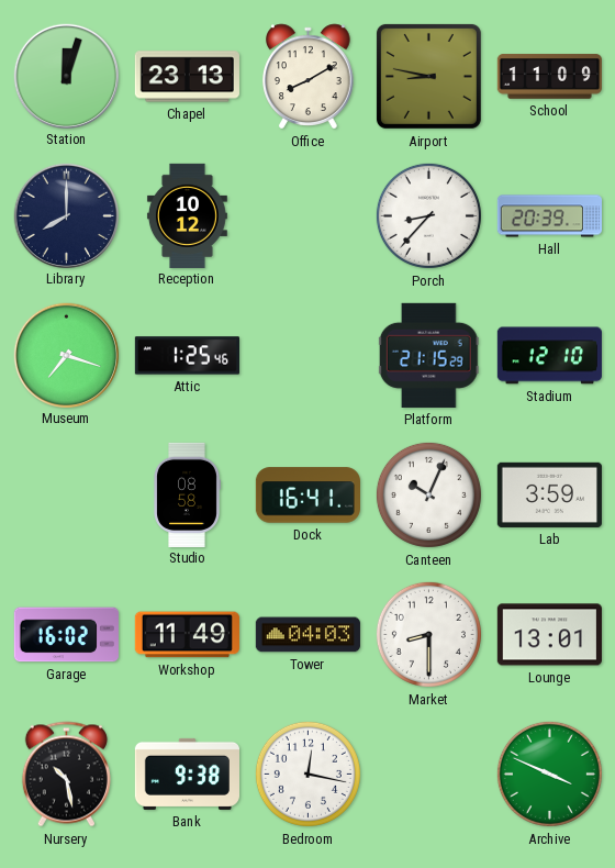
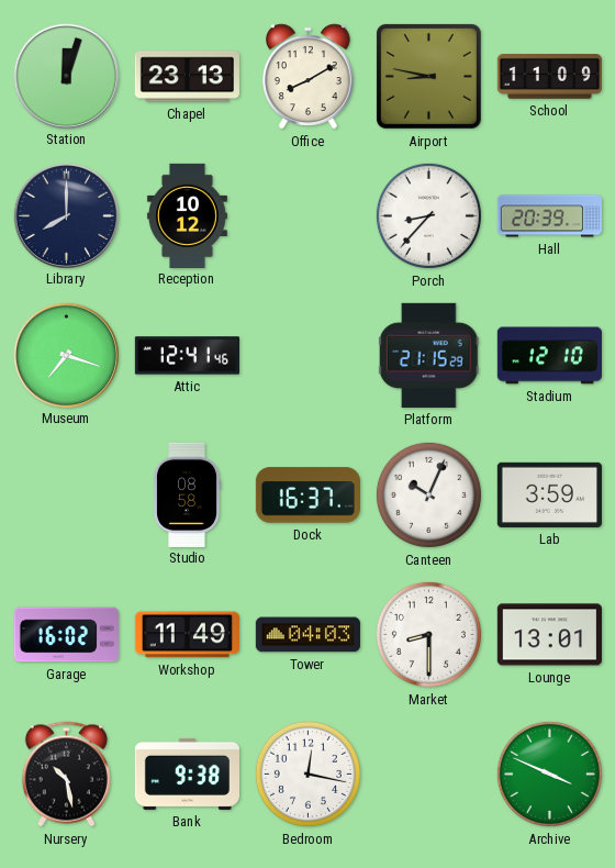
Attic: 1:25 -> 12:41
Dock: 16:41 -> 16:37
